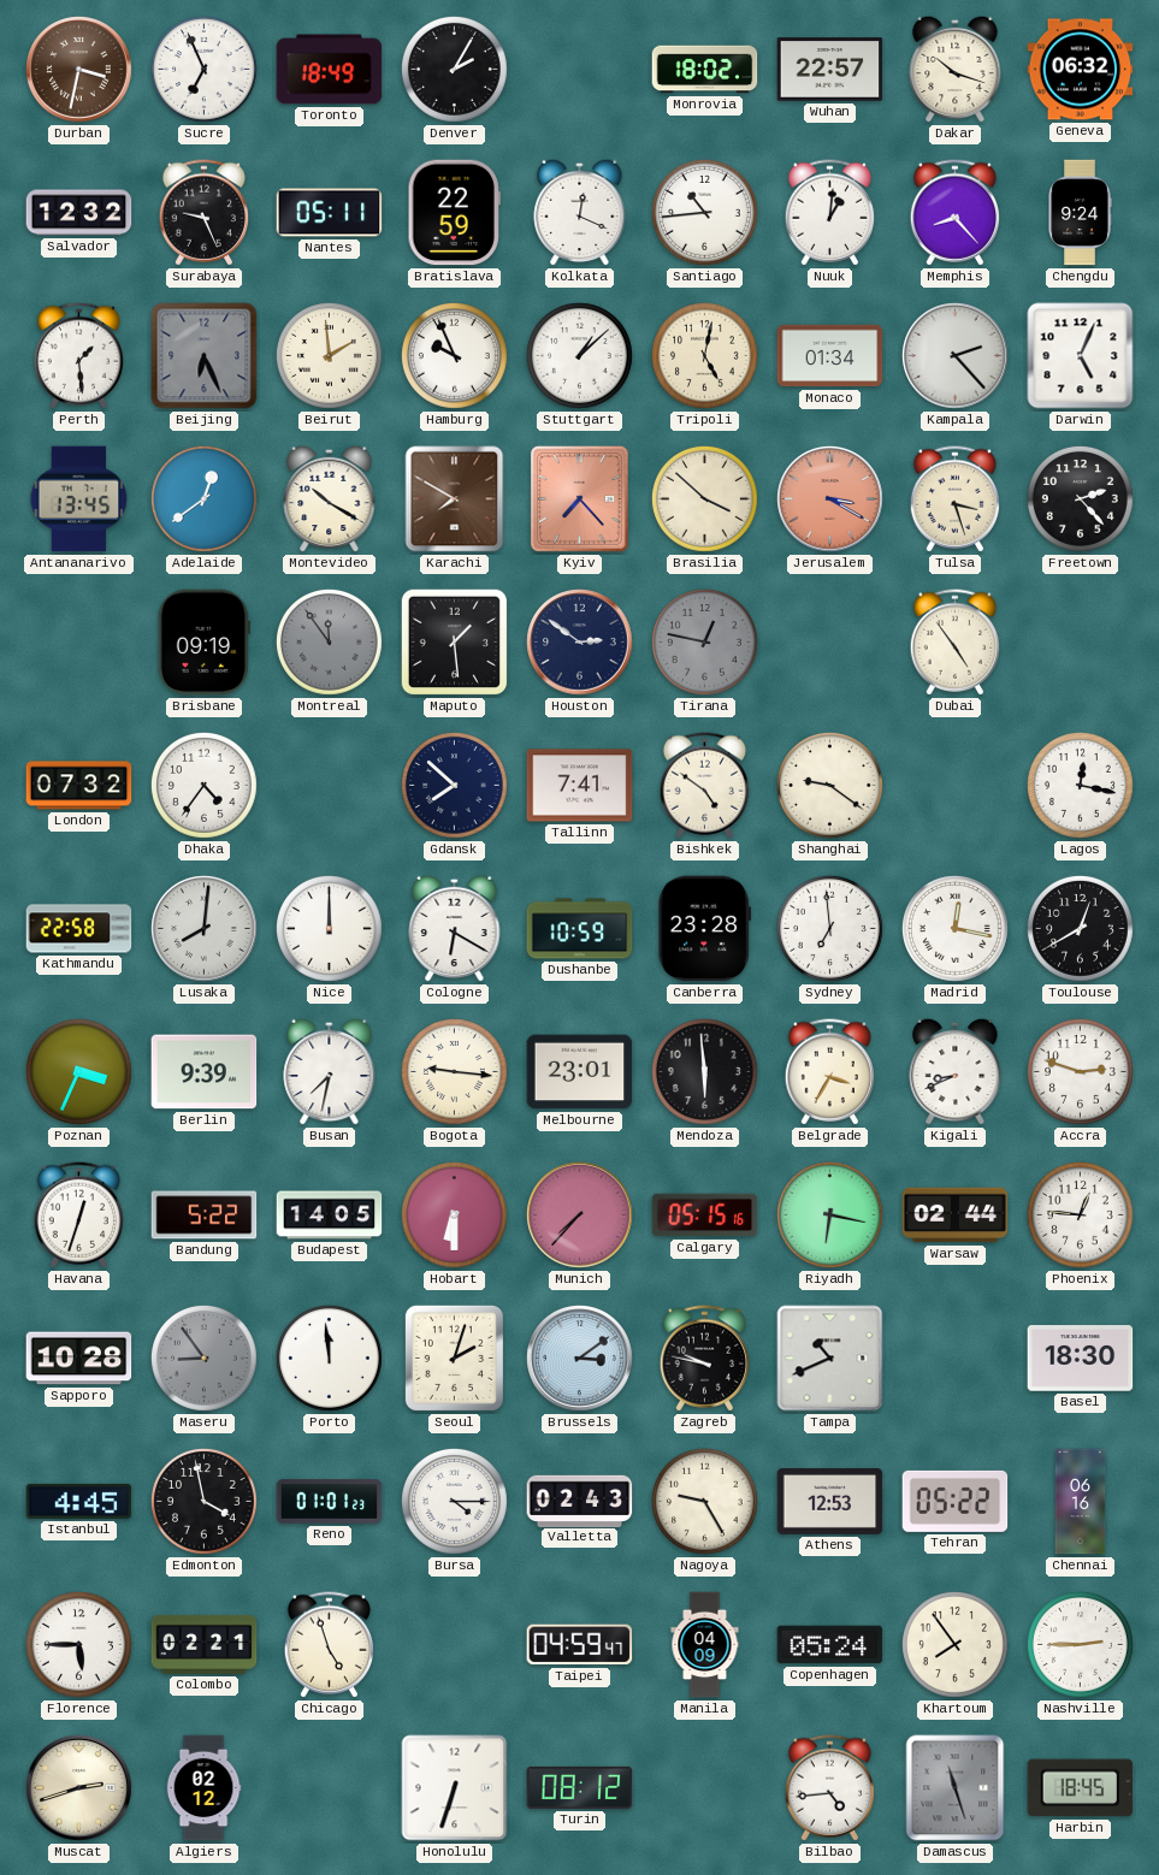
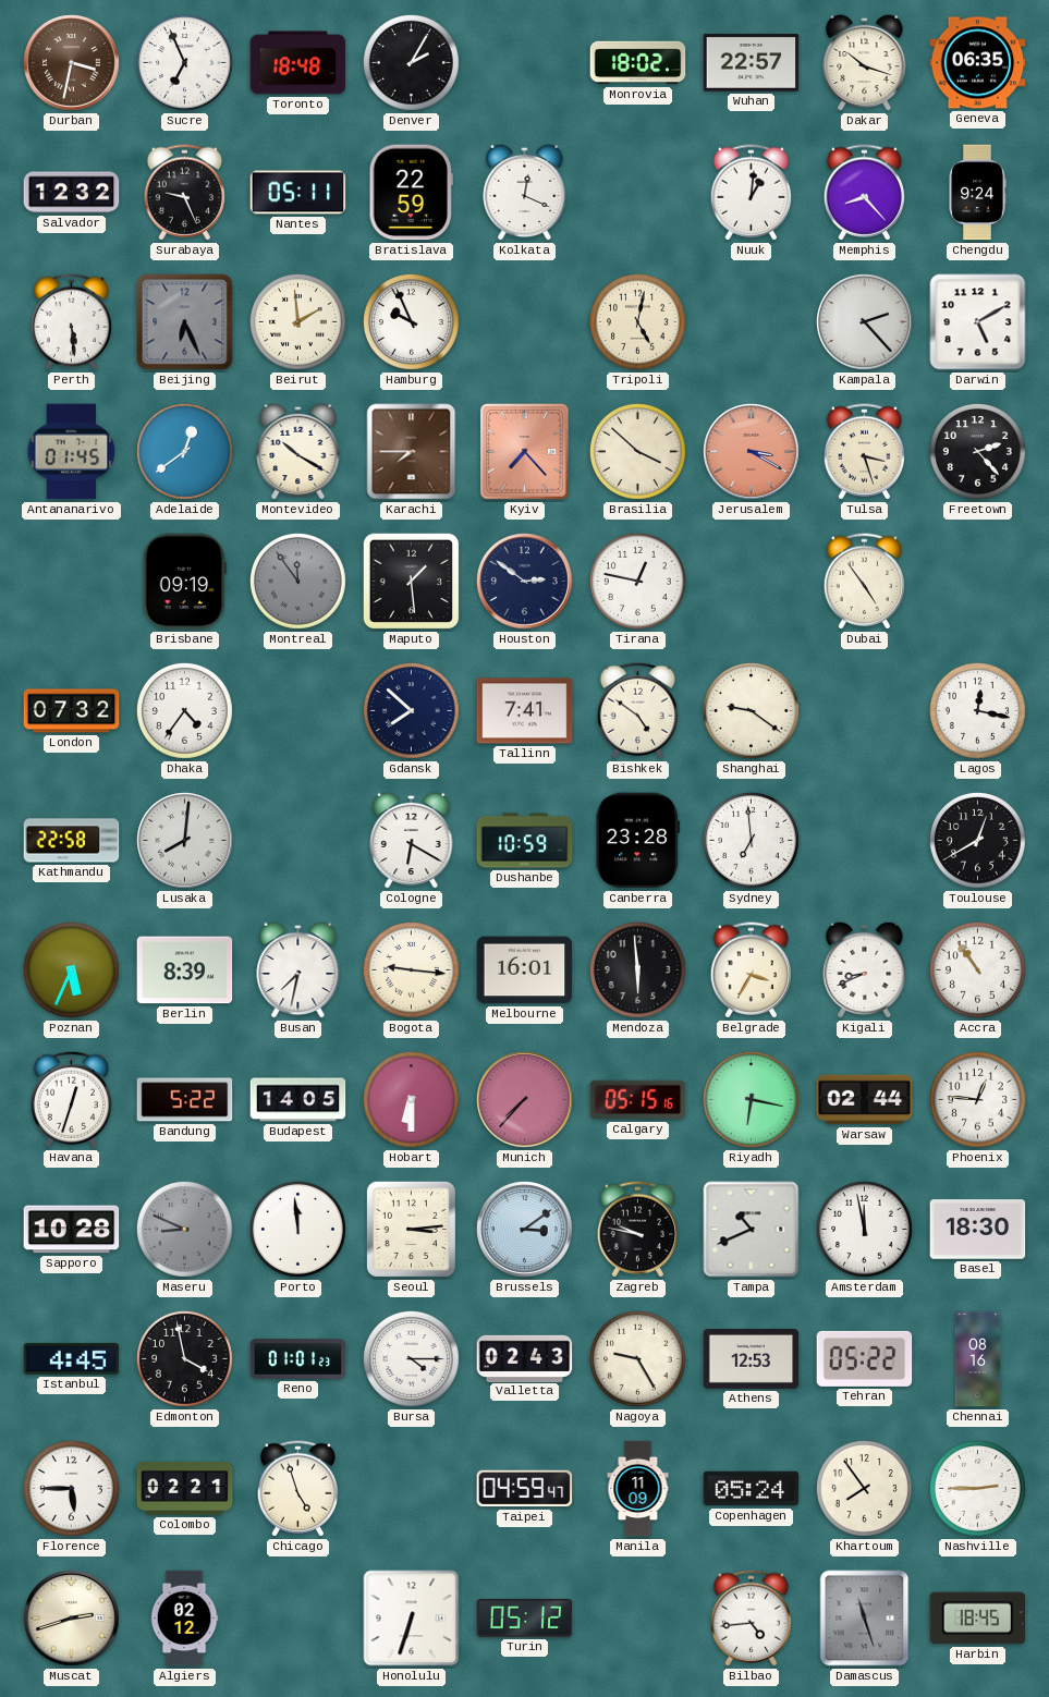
Toronto: 18:49 -> 18:48
Geneva: 06:32 -> 06:35
Santiago: 10:44 -> none
Perth: 1:29 -> 5:29
Stuttgart: 1:08 -> none
Monaco: 01:34 -> none
Darwin: 5:04 -> 5:10
Antananarivo: 13:45 -> 01:45
Karachi: 7:50 -> 7:45
Tirana dial: grey -> white
Nice: 12:00 -> none
Madrid: 12:17 -> none
Poznan: 3:34 -> 5:34
Berlin: 9:39 -> 8:39
Melbourne: 23:01 -> 16:01
Accra: 2:48 -> 10:54
Maseru: 8:54 -> 8:49
Seoul: 2:03 -> 3:14
Amsterdam: none -> 11:58
Chennai: 06:16 -> 08:16
Manila: 04:09 -> 11:09
Turin: 08:12 -> 05:12
